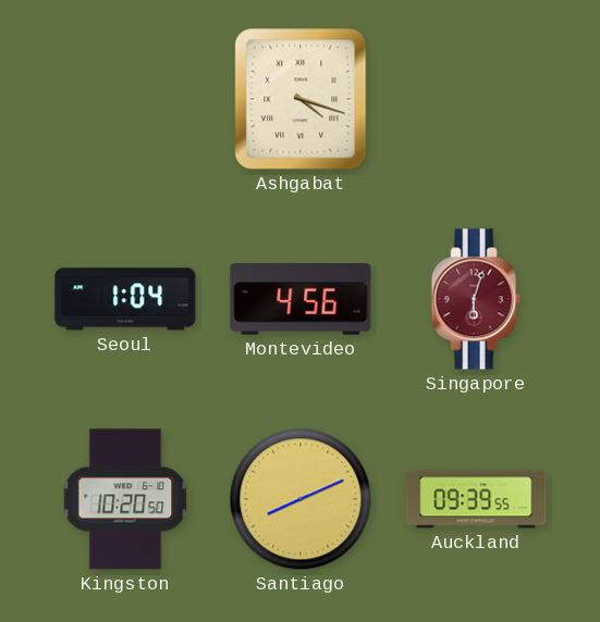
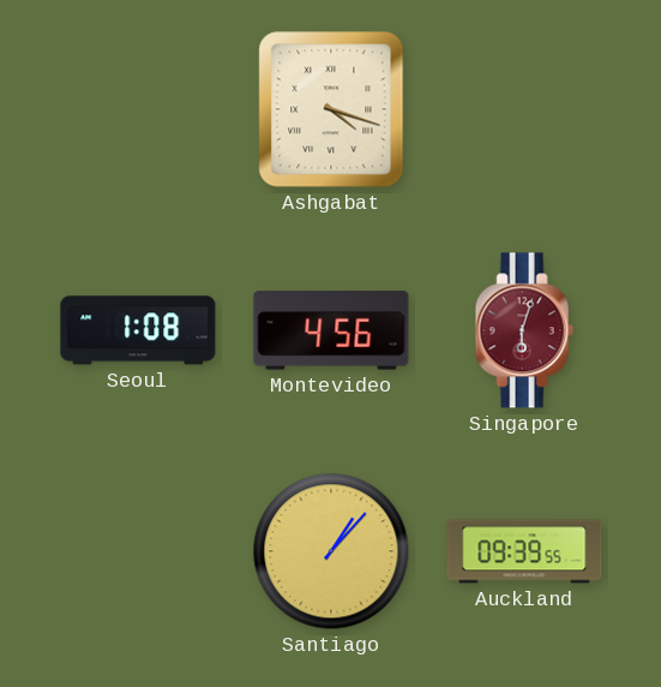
Seoul: 1:04 -> 1:08
Kingston: 10:20 -> none
Santiago: 8:11 -> 1:07
